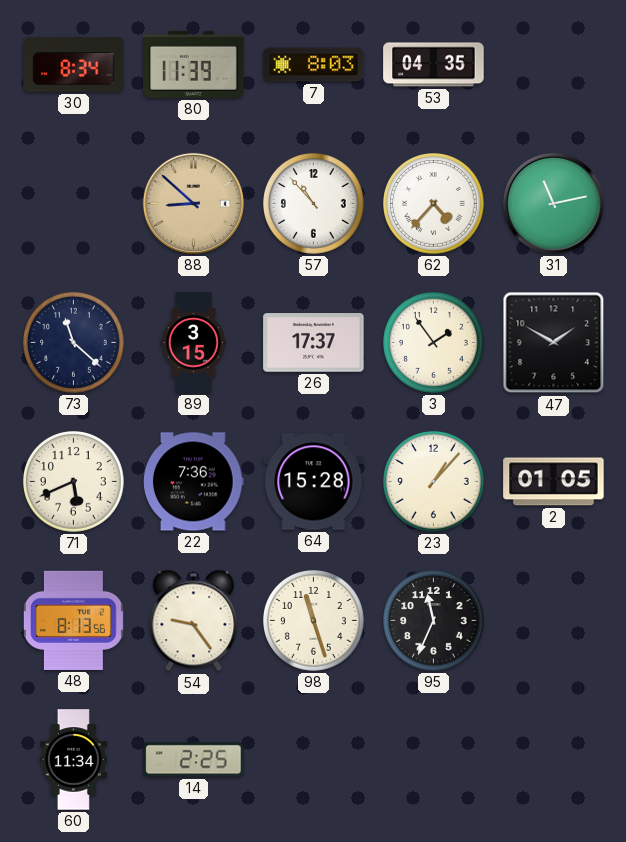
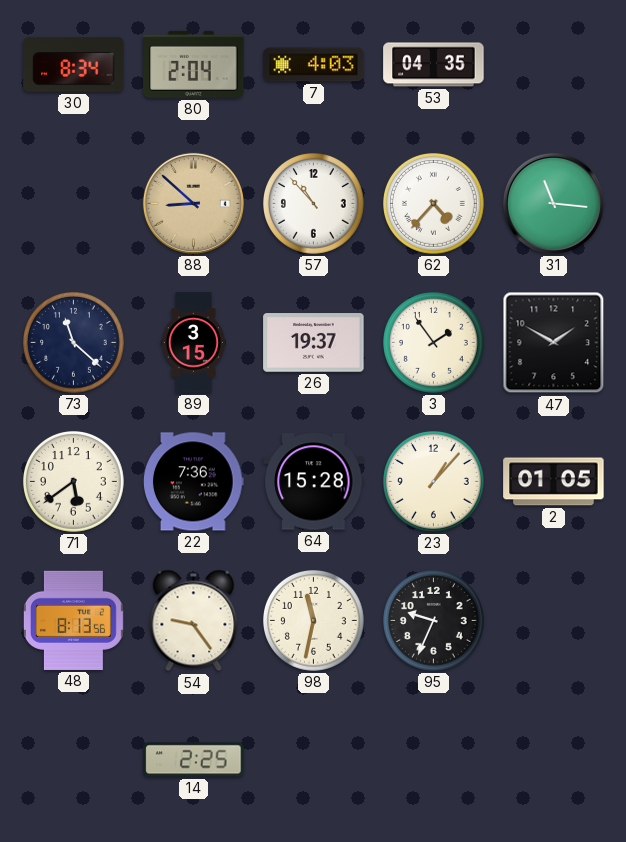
80: 11:39 -> 2:04
7: 8:03 -> 4:03
31: 11:13 -> 11:16
26: 17:37 -> 19:37
71: 5:41 -> 5:39
98: 11:27 -> 11:32
95: 11:34 -> 9:34
60: 11:34 -> none
